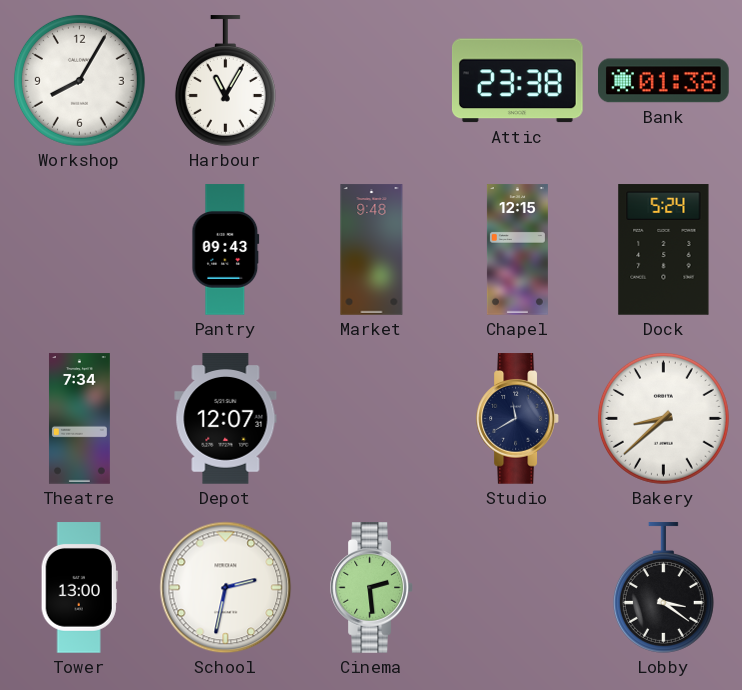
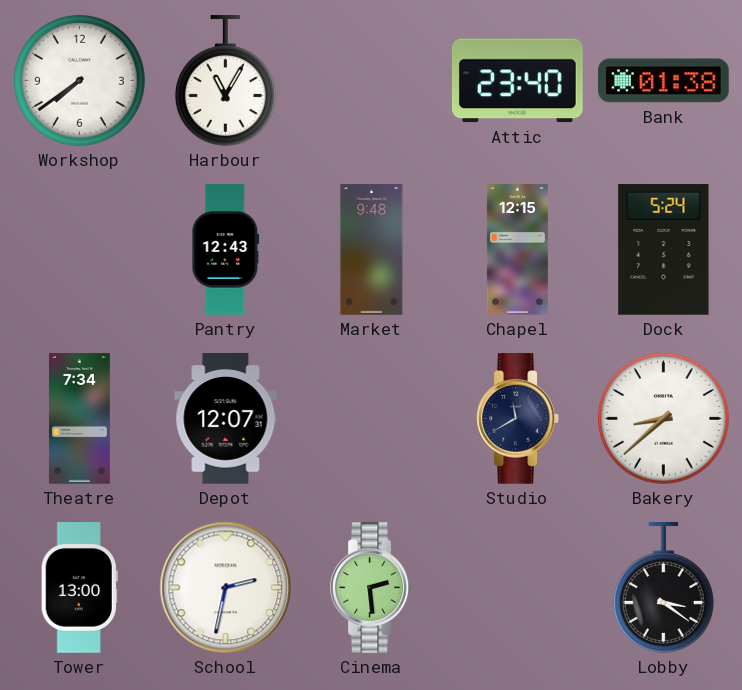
Workshop: 8:05 -> 7:39
Attic: 23:38 -> 23:40
Pantry: 09:43 -> 12:43
